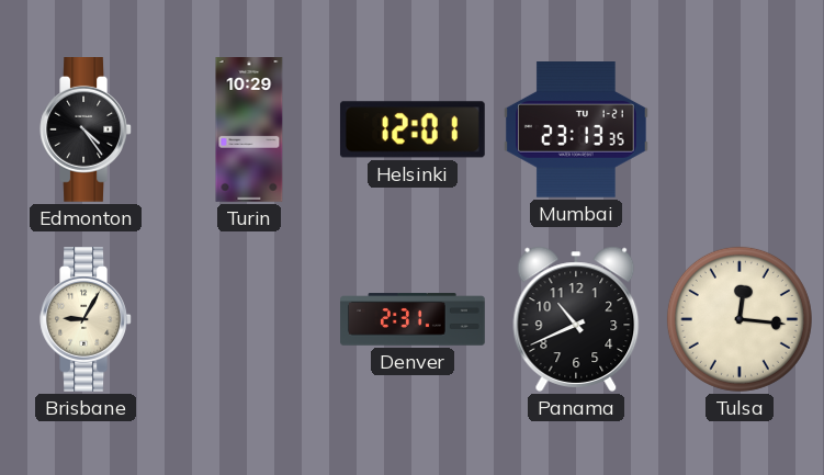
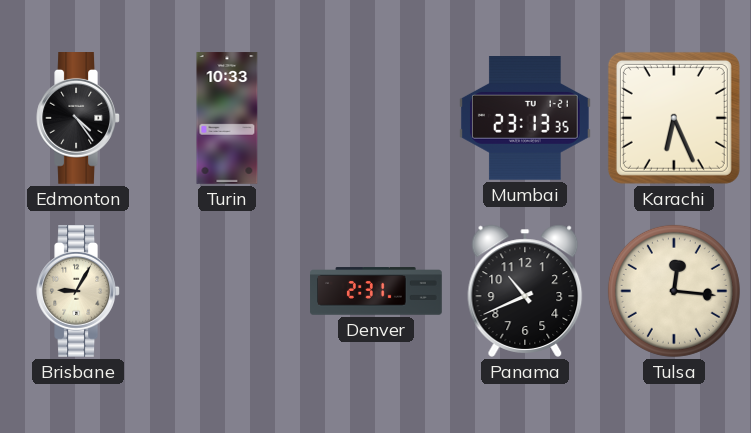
Turin: 10:29 -> 10:33
Helsinki: 12:01 -> none
Karachi: none -> 6:26
